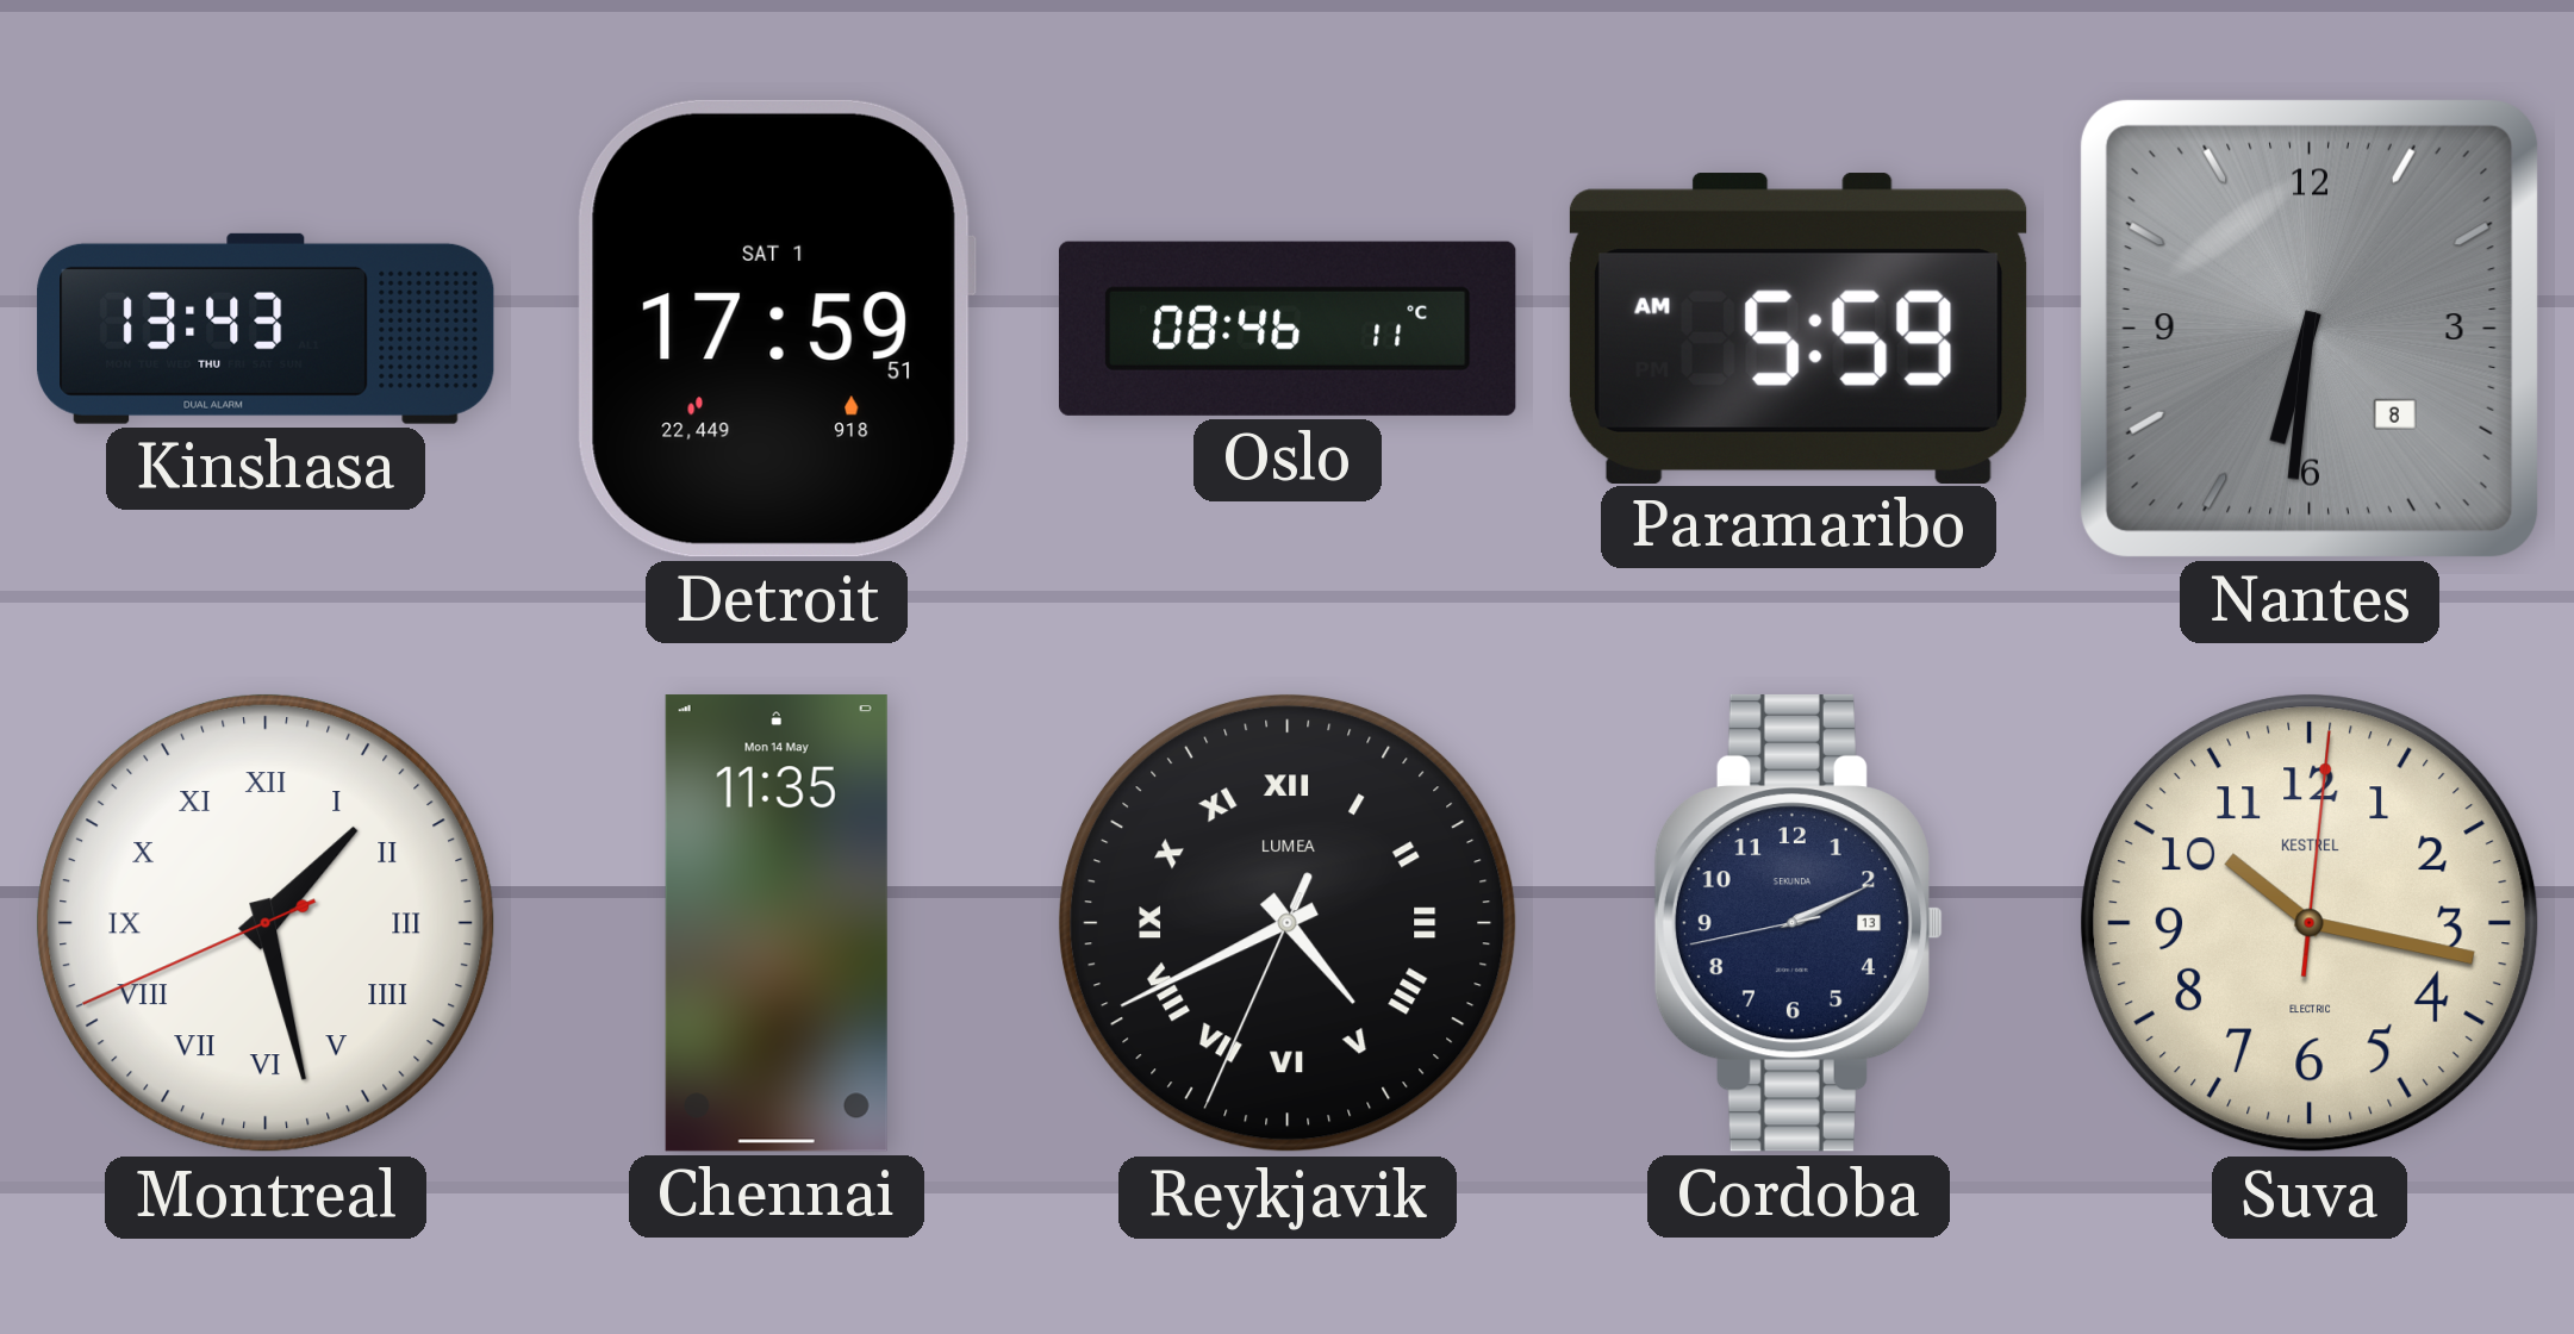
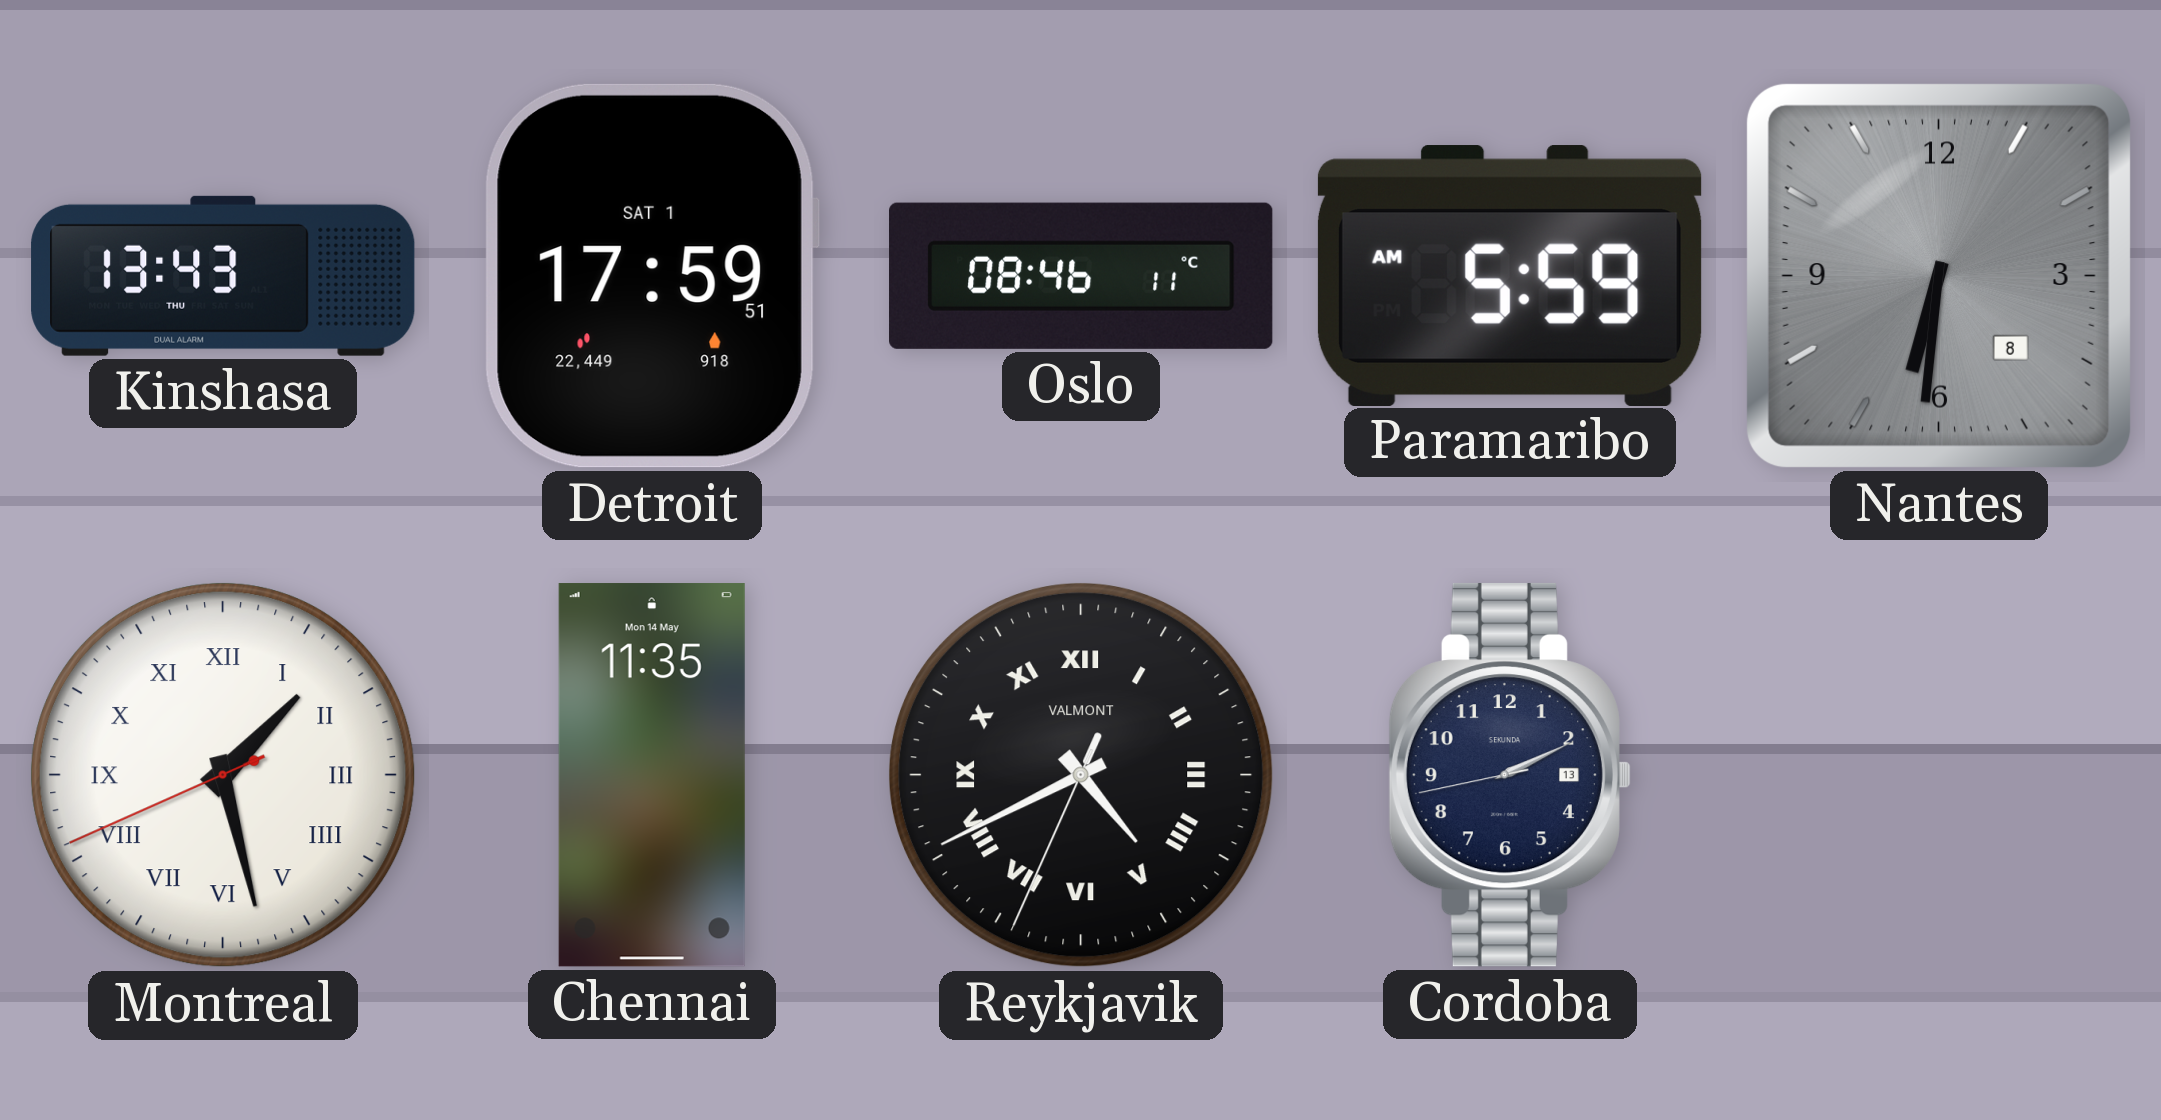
Reykjavik brand: LUMEA -> VALMONT
Suva: 10:17 -> none
